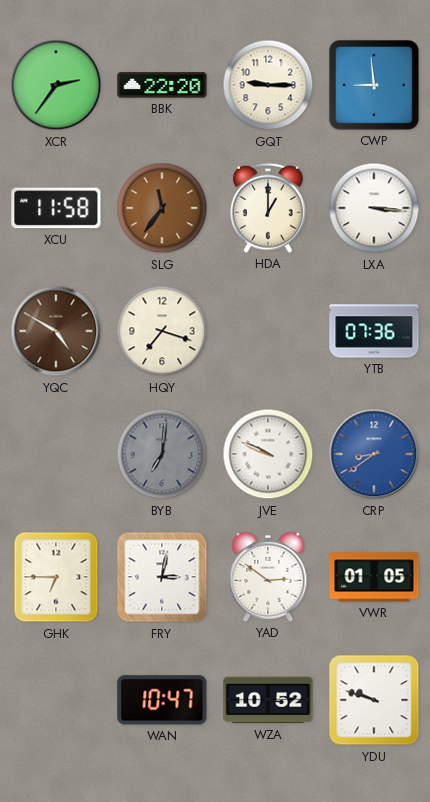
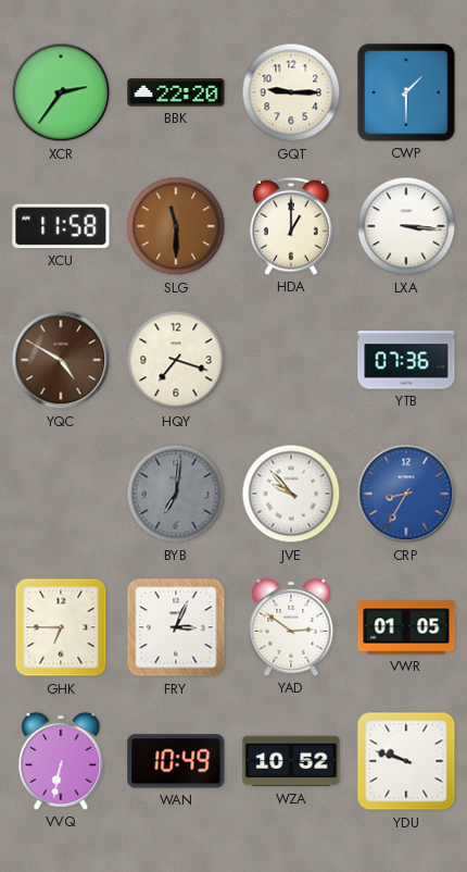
CWP: 8:59 -> 1:30
SLG: 11:36 -> 11:30
JVE: 9:49 -> 9:53
CRP: 8:39 -> 8:35
FRY: 3:02 -> 3:04
VVQ: none -> 6:32
WAN: 10:47 -> 10:49
